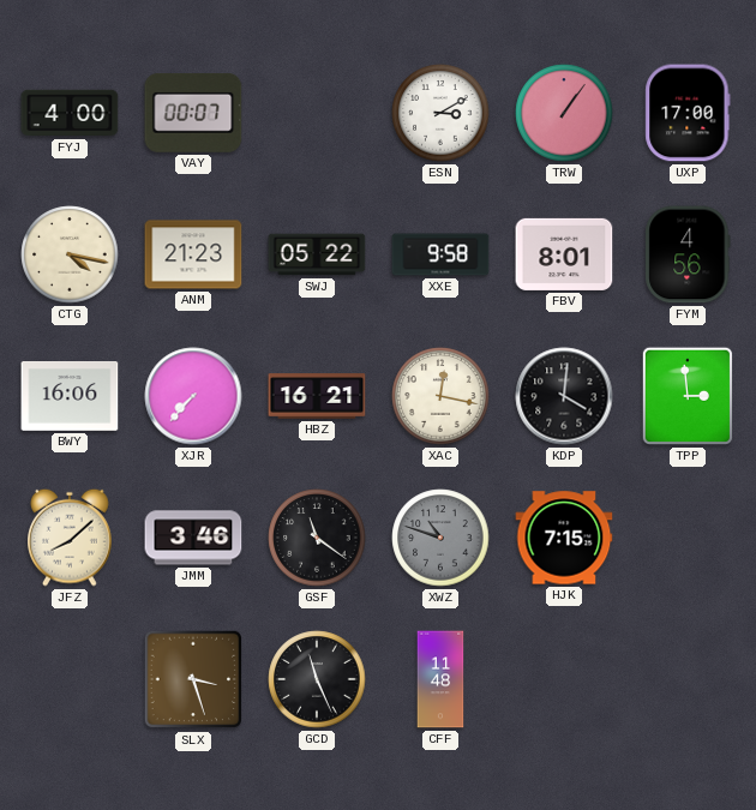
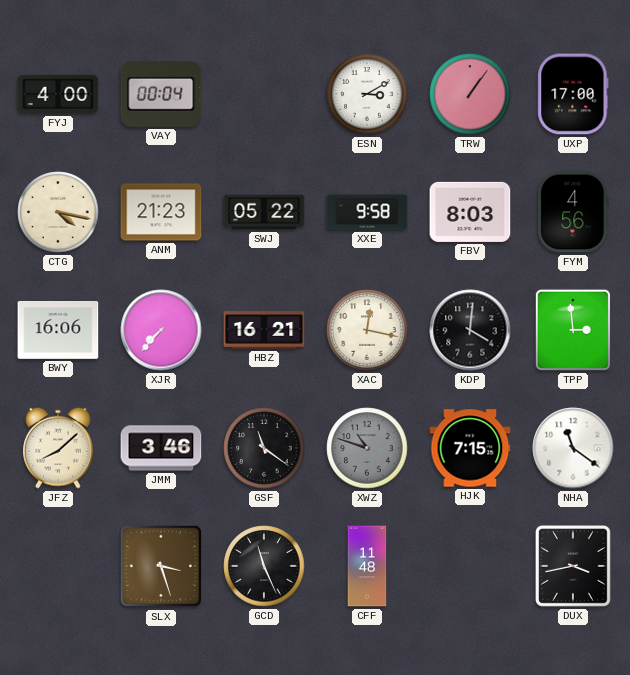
VAY: 00:07 -> 00:04
FBV: 8:01 -> 8:03
NHA: none -> 11:21
DUX: none -> 3:43
